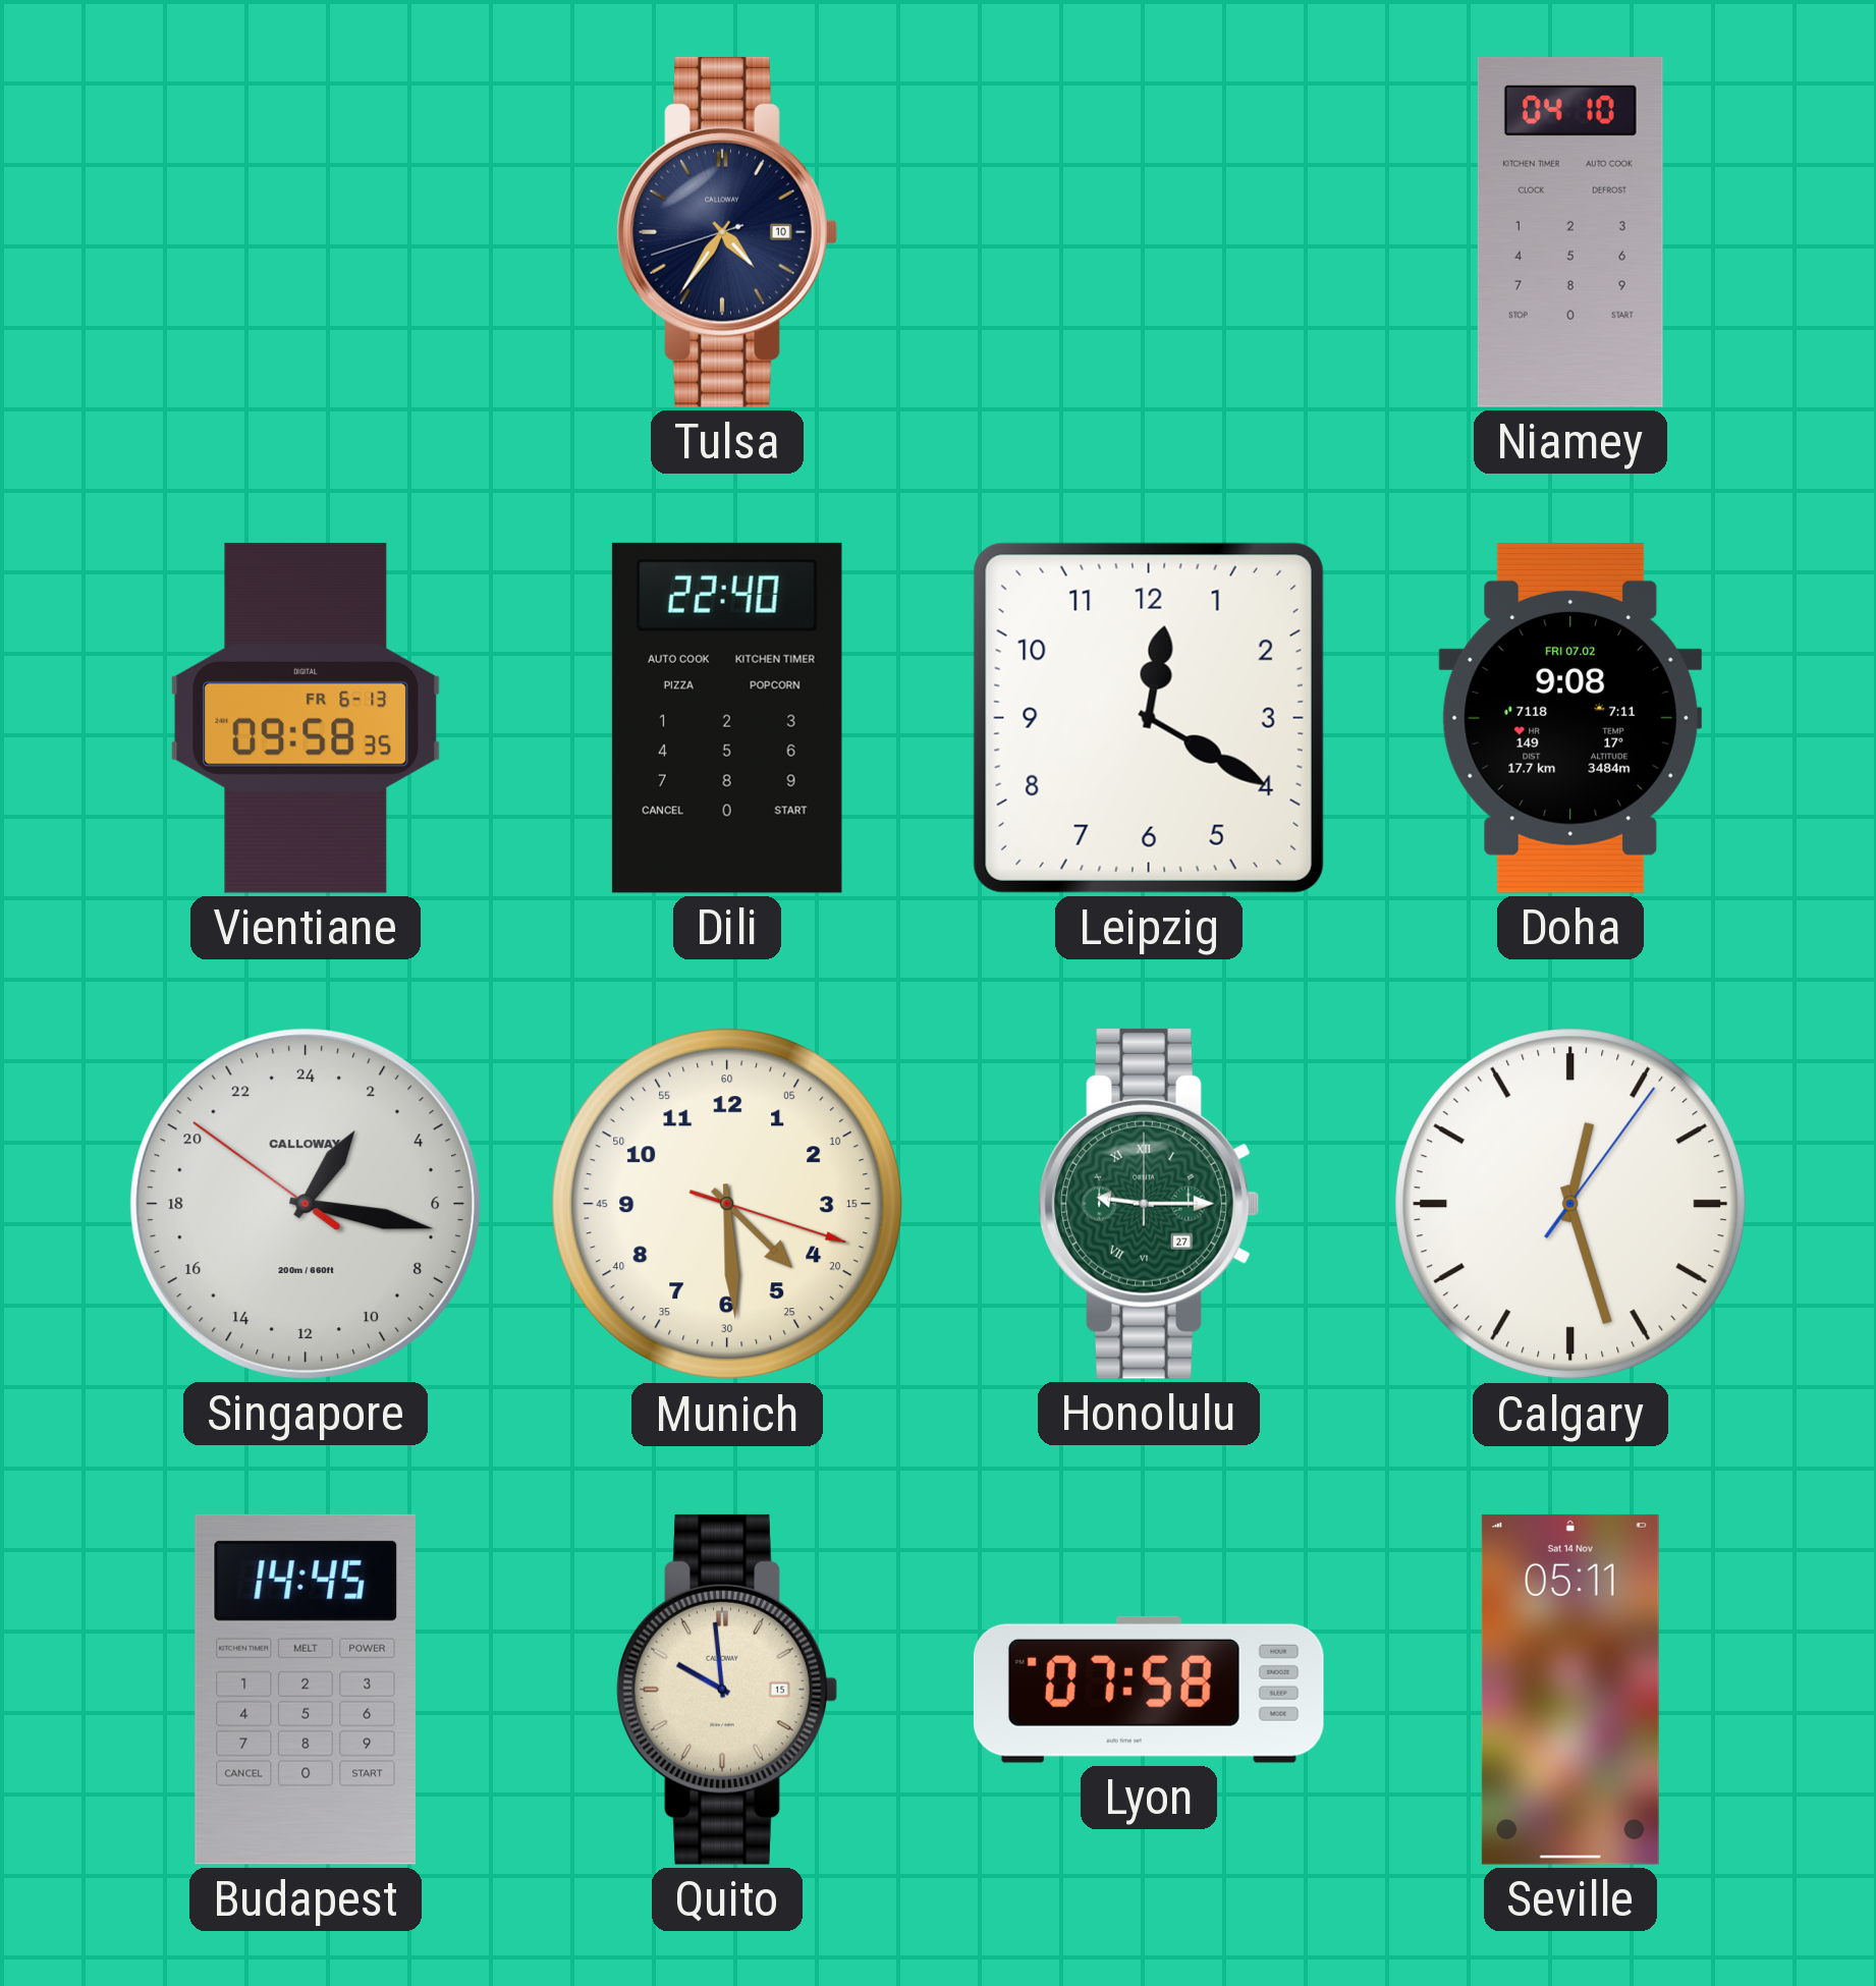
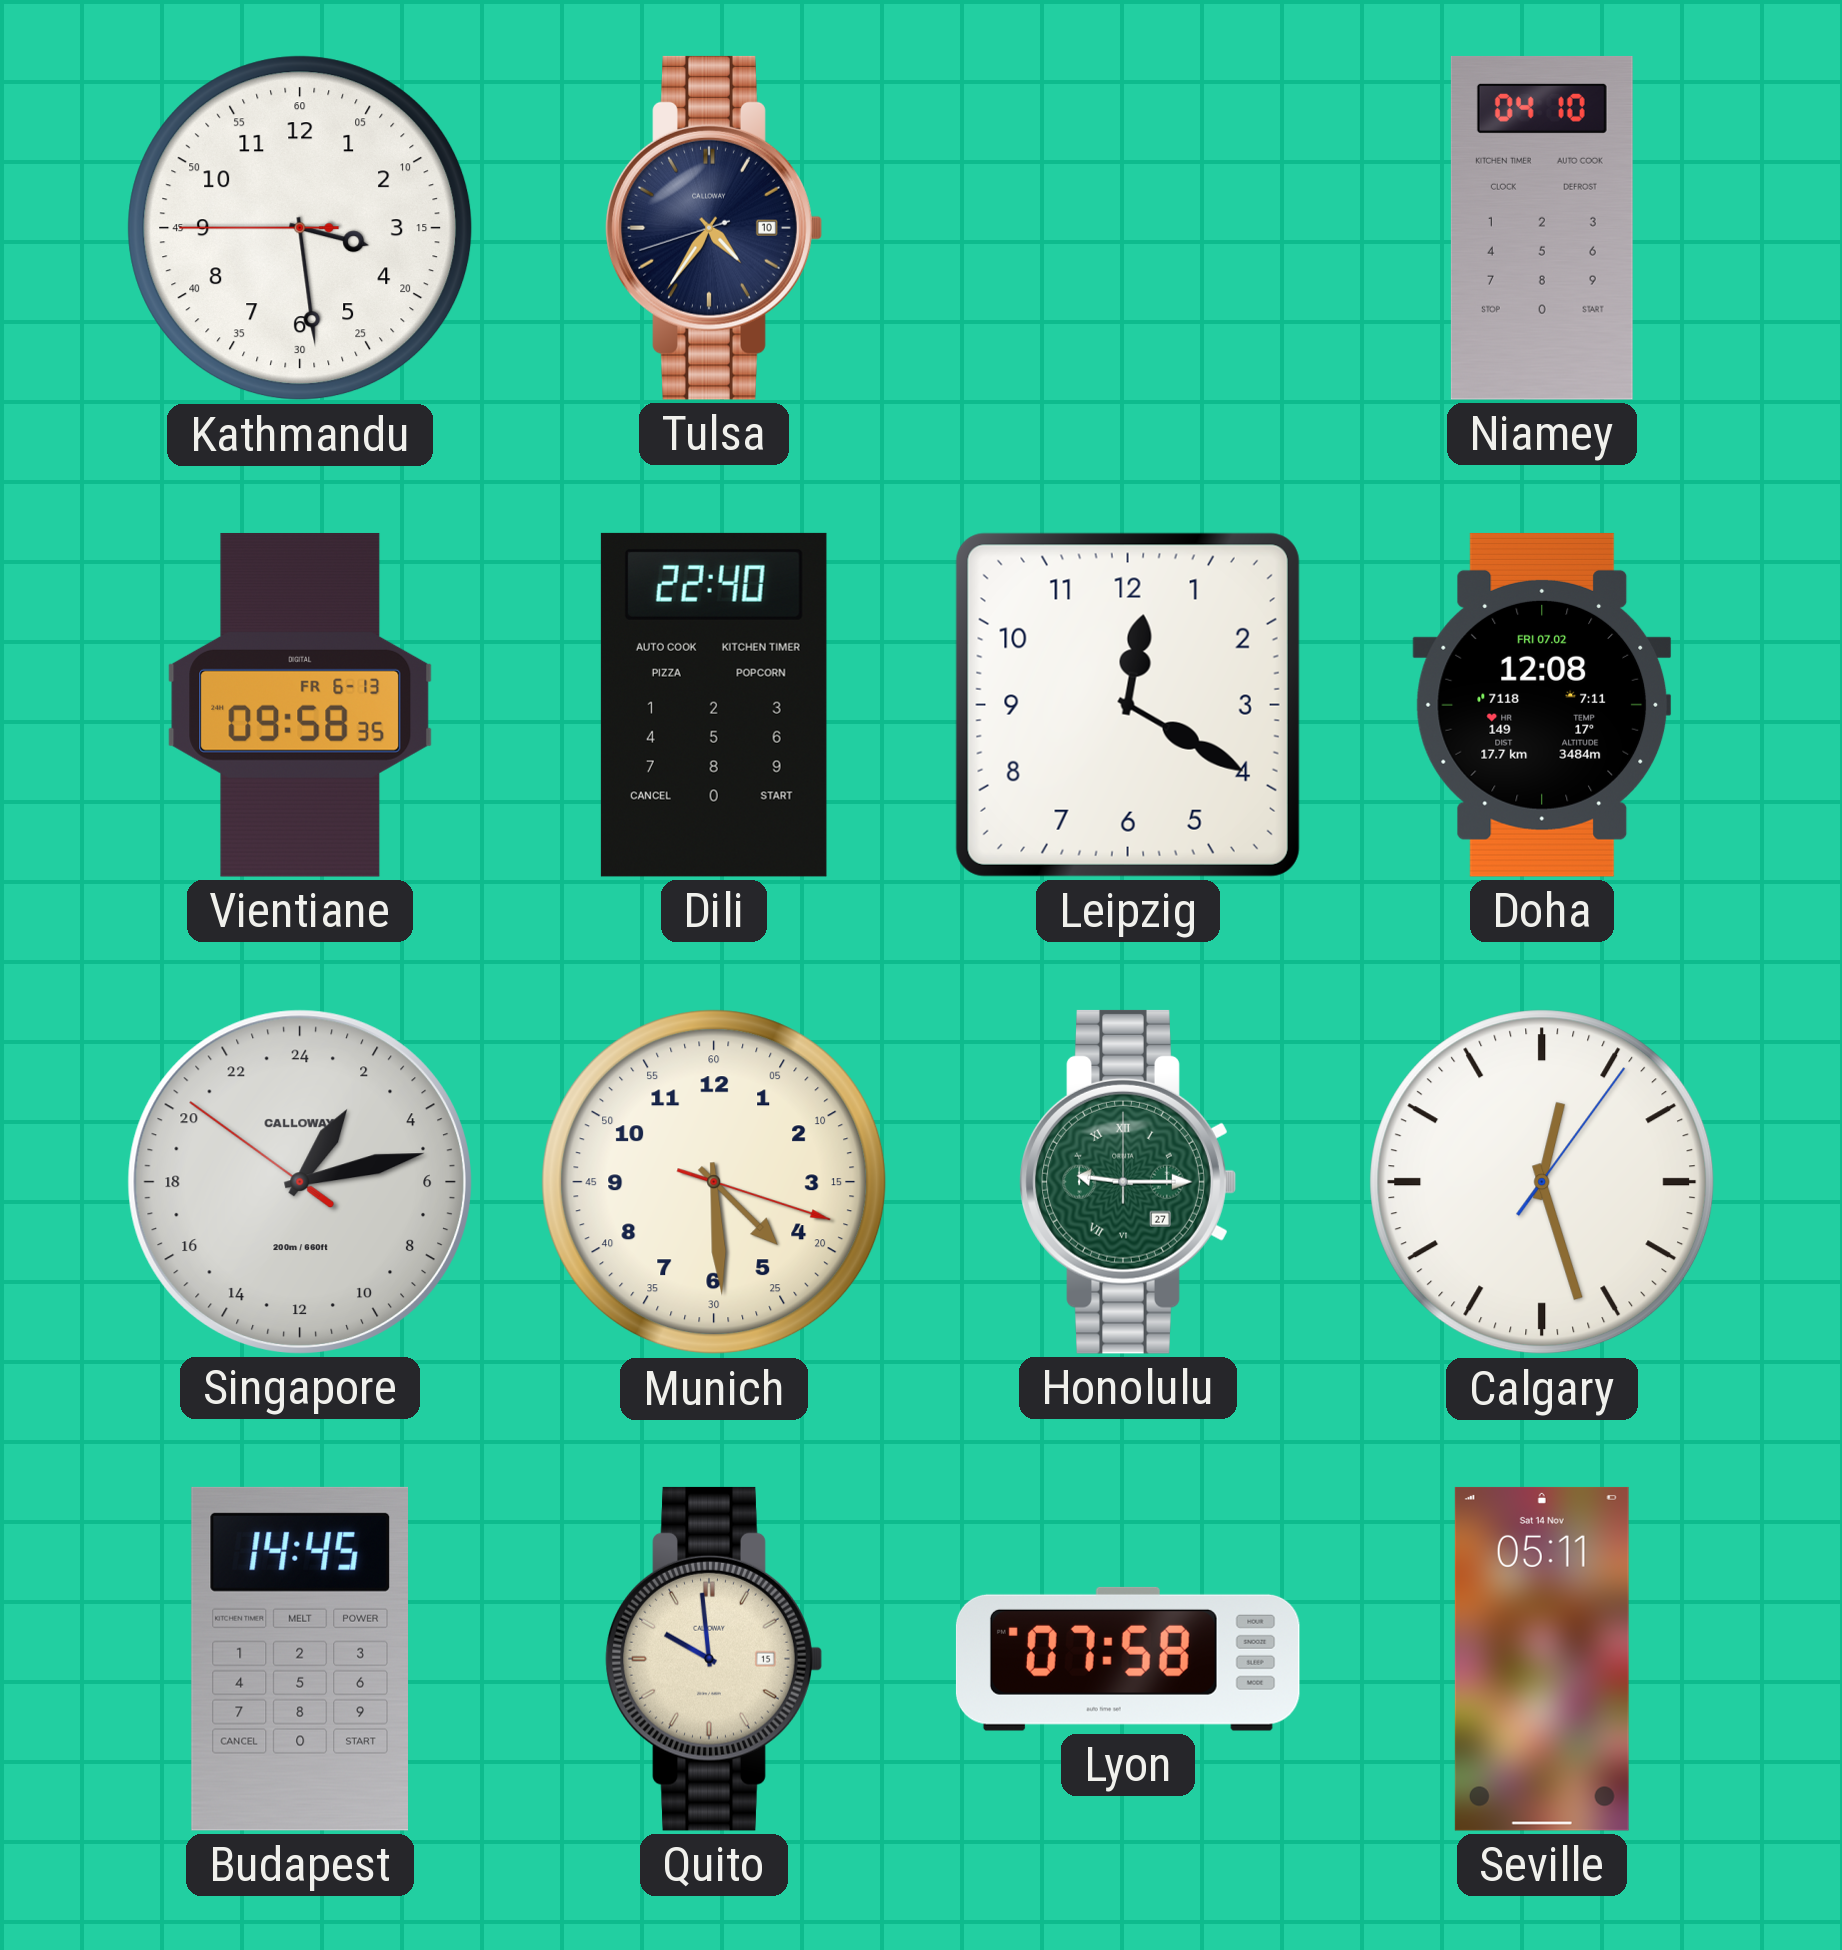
Kathmandu: none -> 3:28
Doha: 9:08 -> 12:08
Singapore: 2:16 -> 2:12
